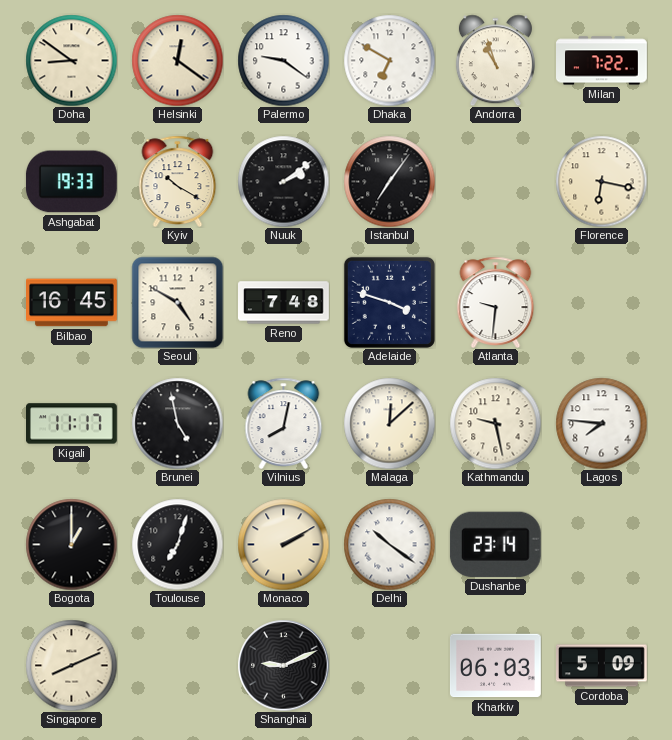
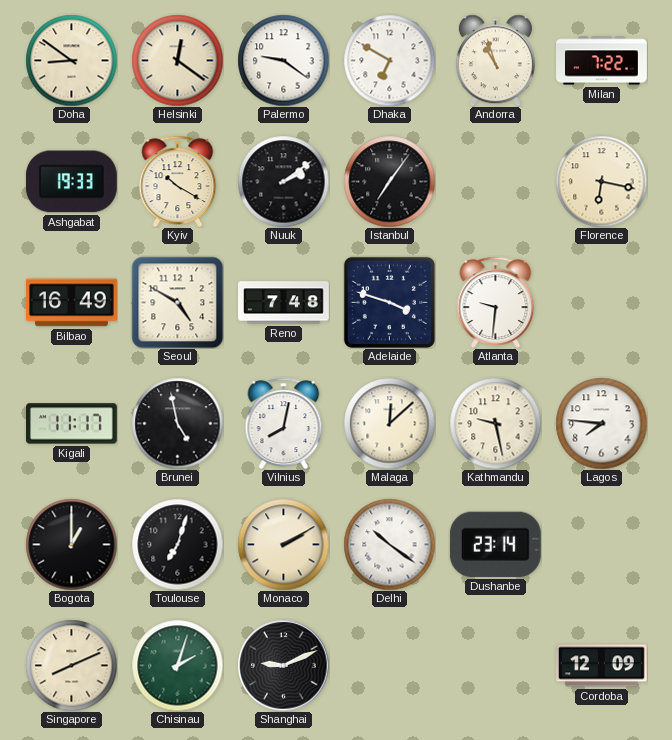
Bilbao: 16:45 -> 16:49
Chisinau: none -> 2:03
Kharkiv: 06:03 -> none
Cordoba: 5:09 -> 12:09
